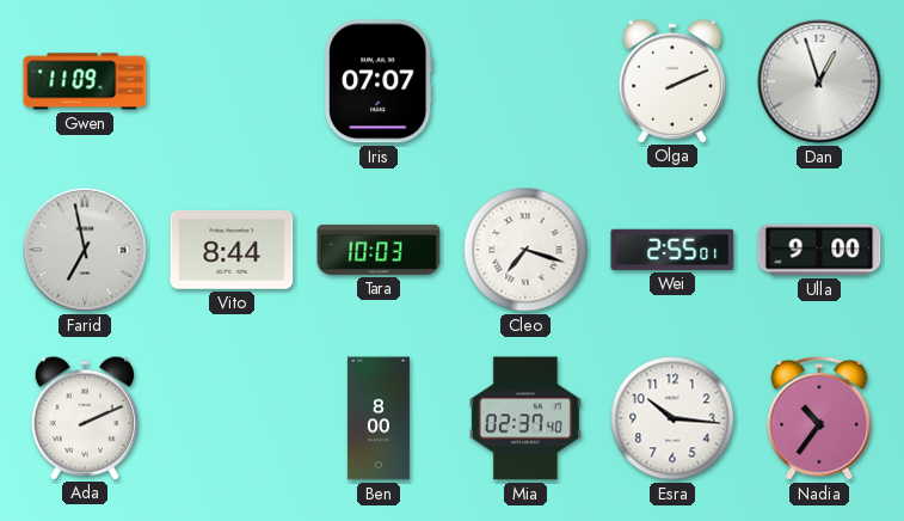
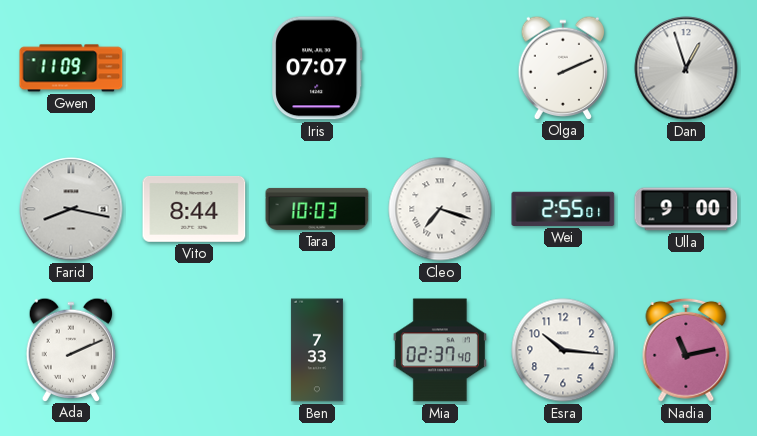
Farid: 6:58 -> 8:17
Ben: 8:00 -> 7:33
Nadia: 10:36 -> 11:13
